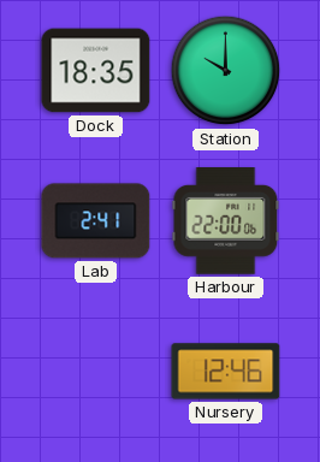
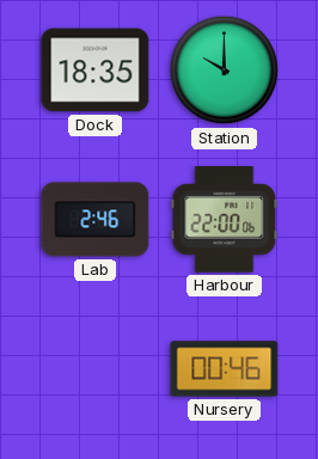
Lab: 2:41 -> 2:46
Nursery: 12:46 -> 00:46
